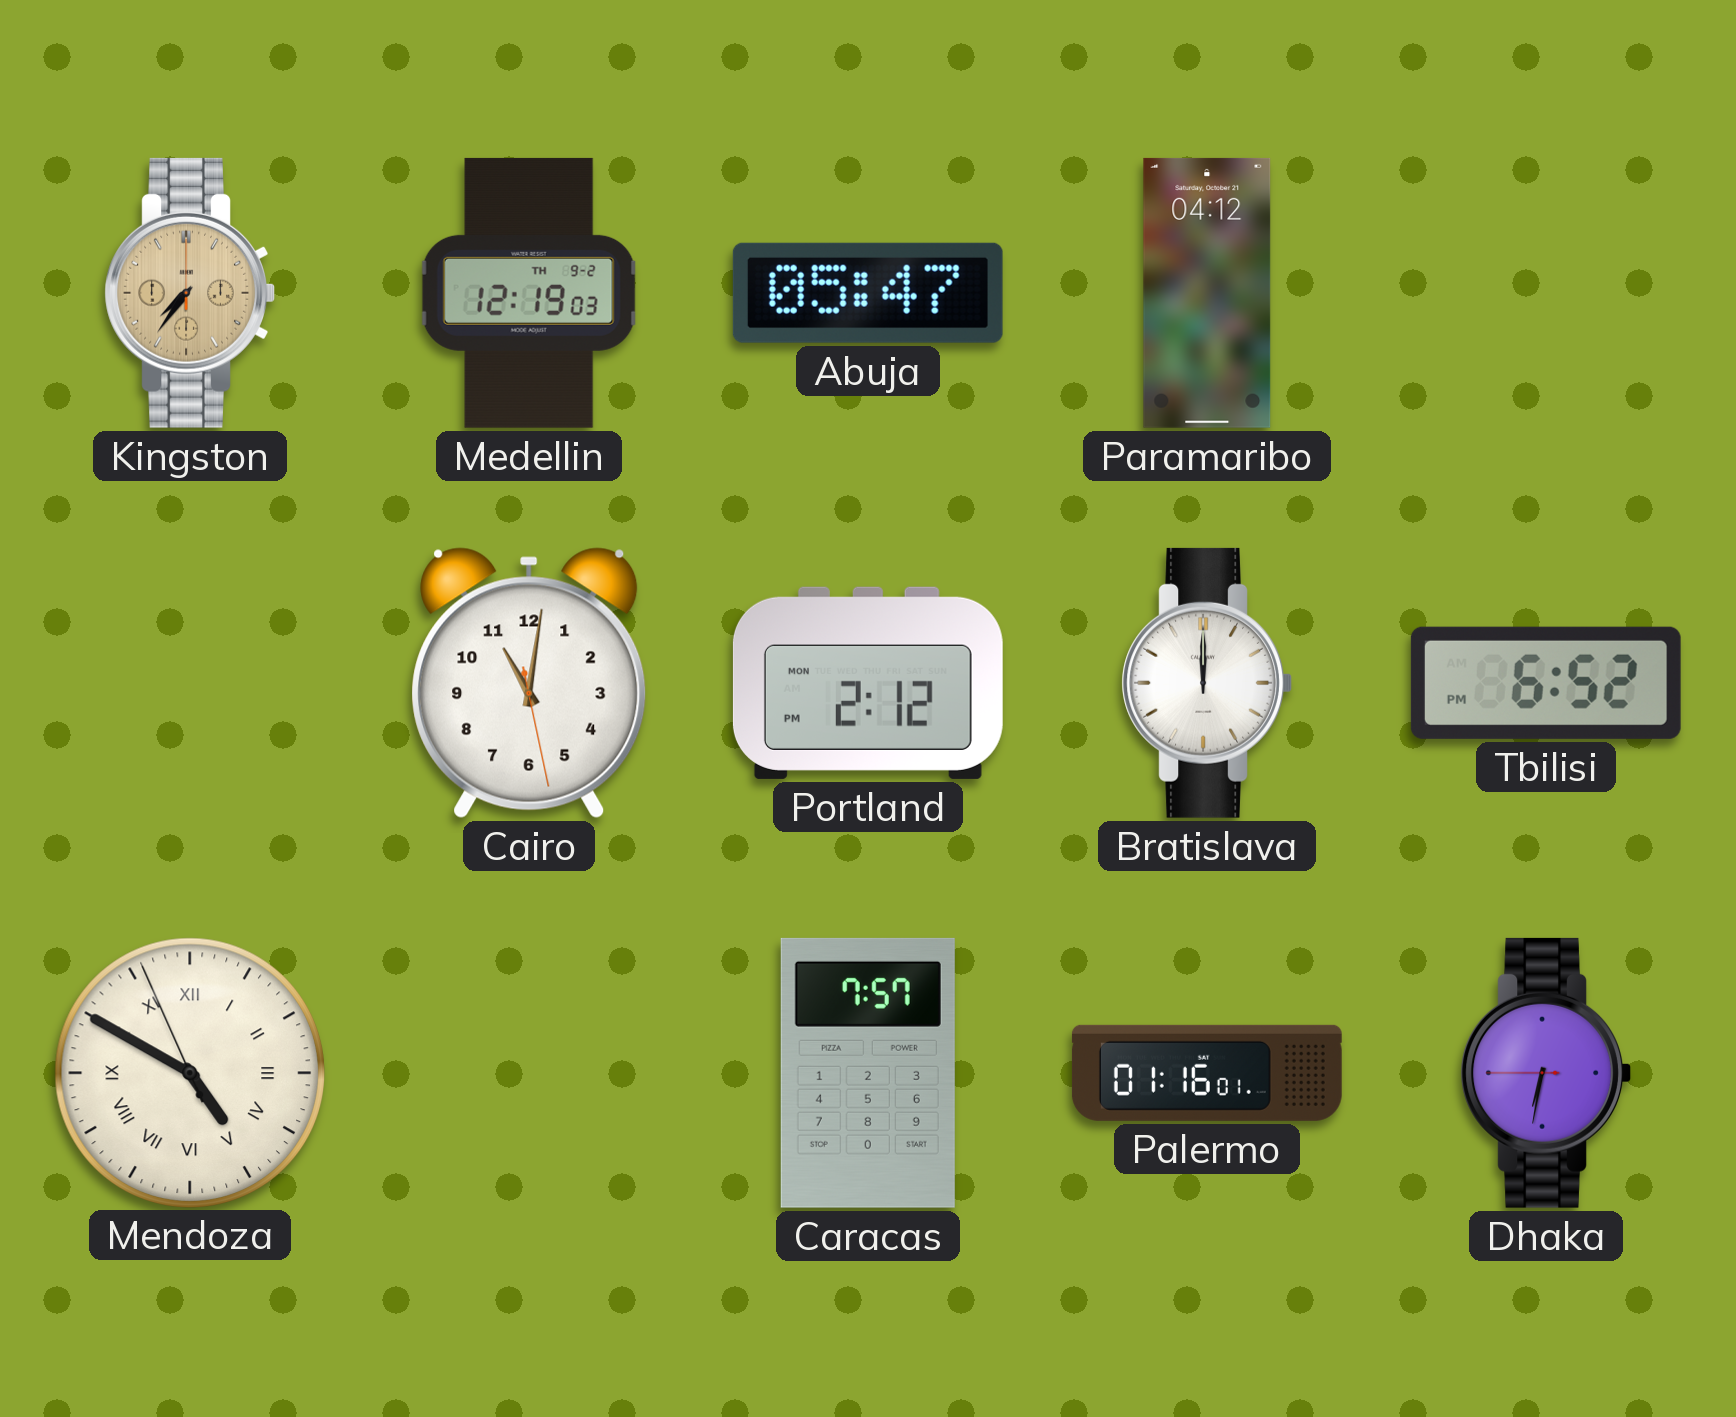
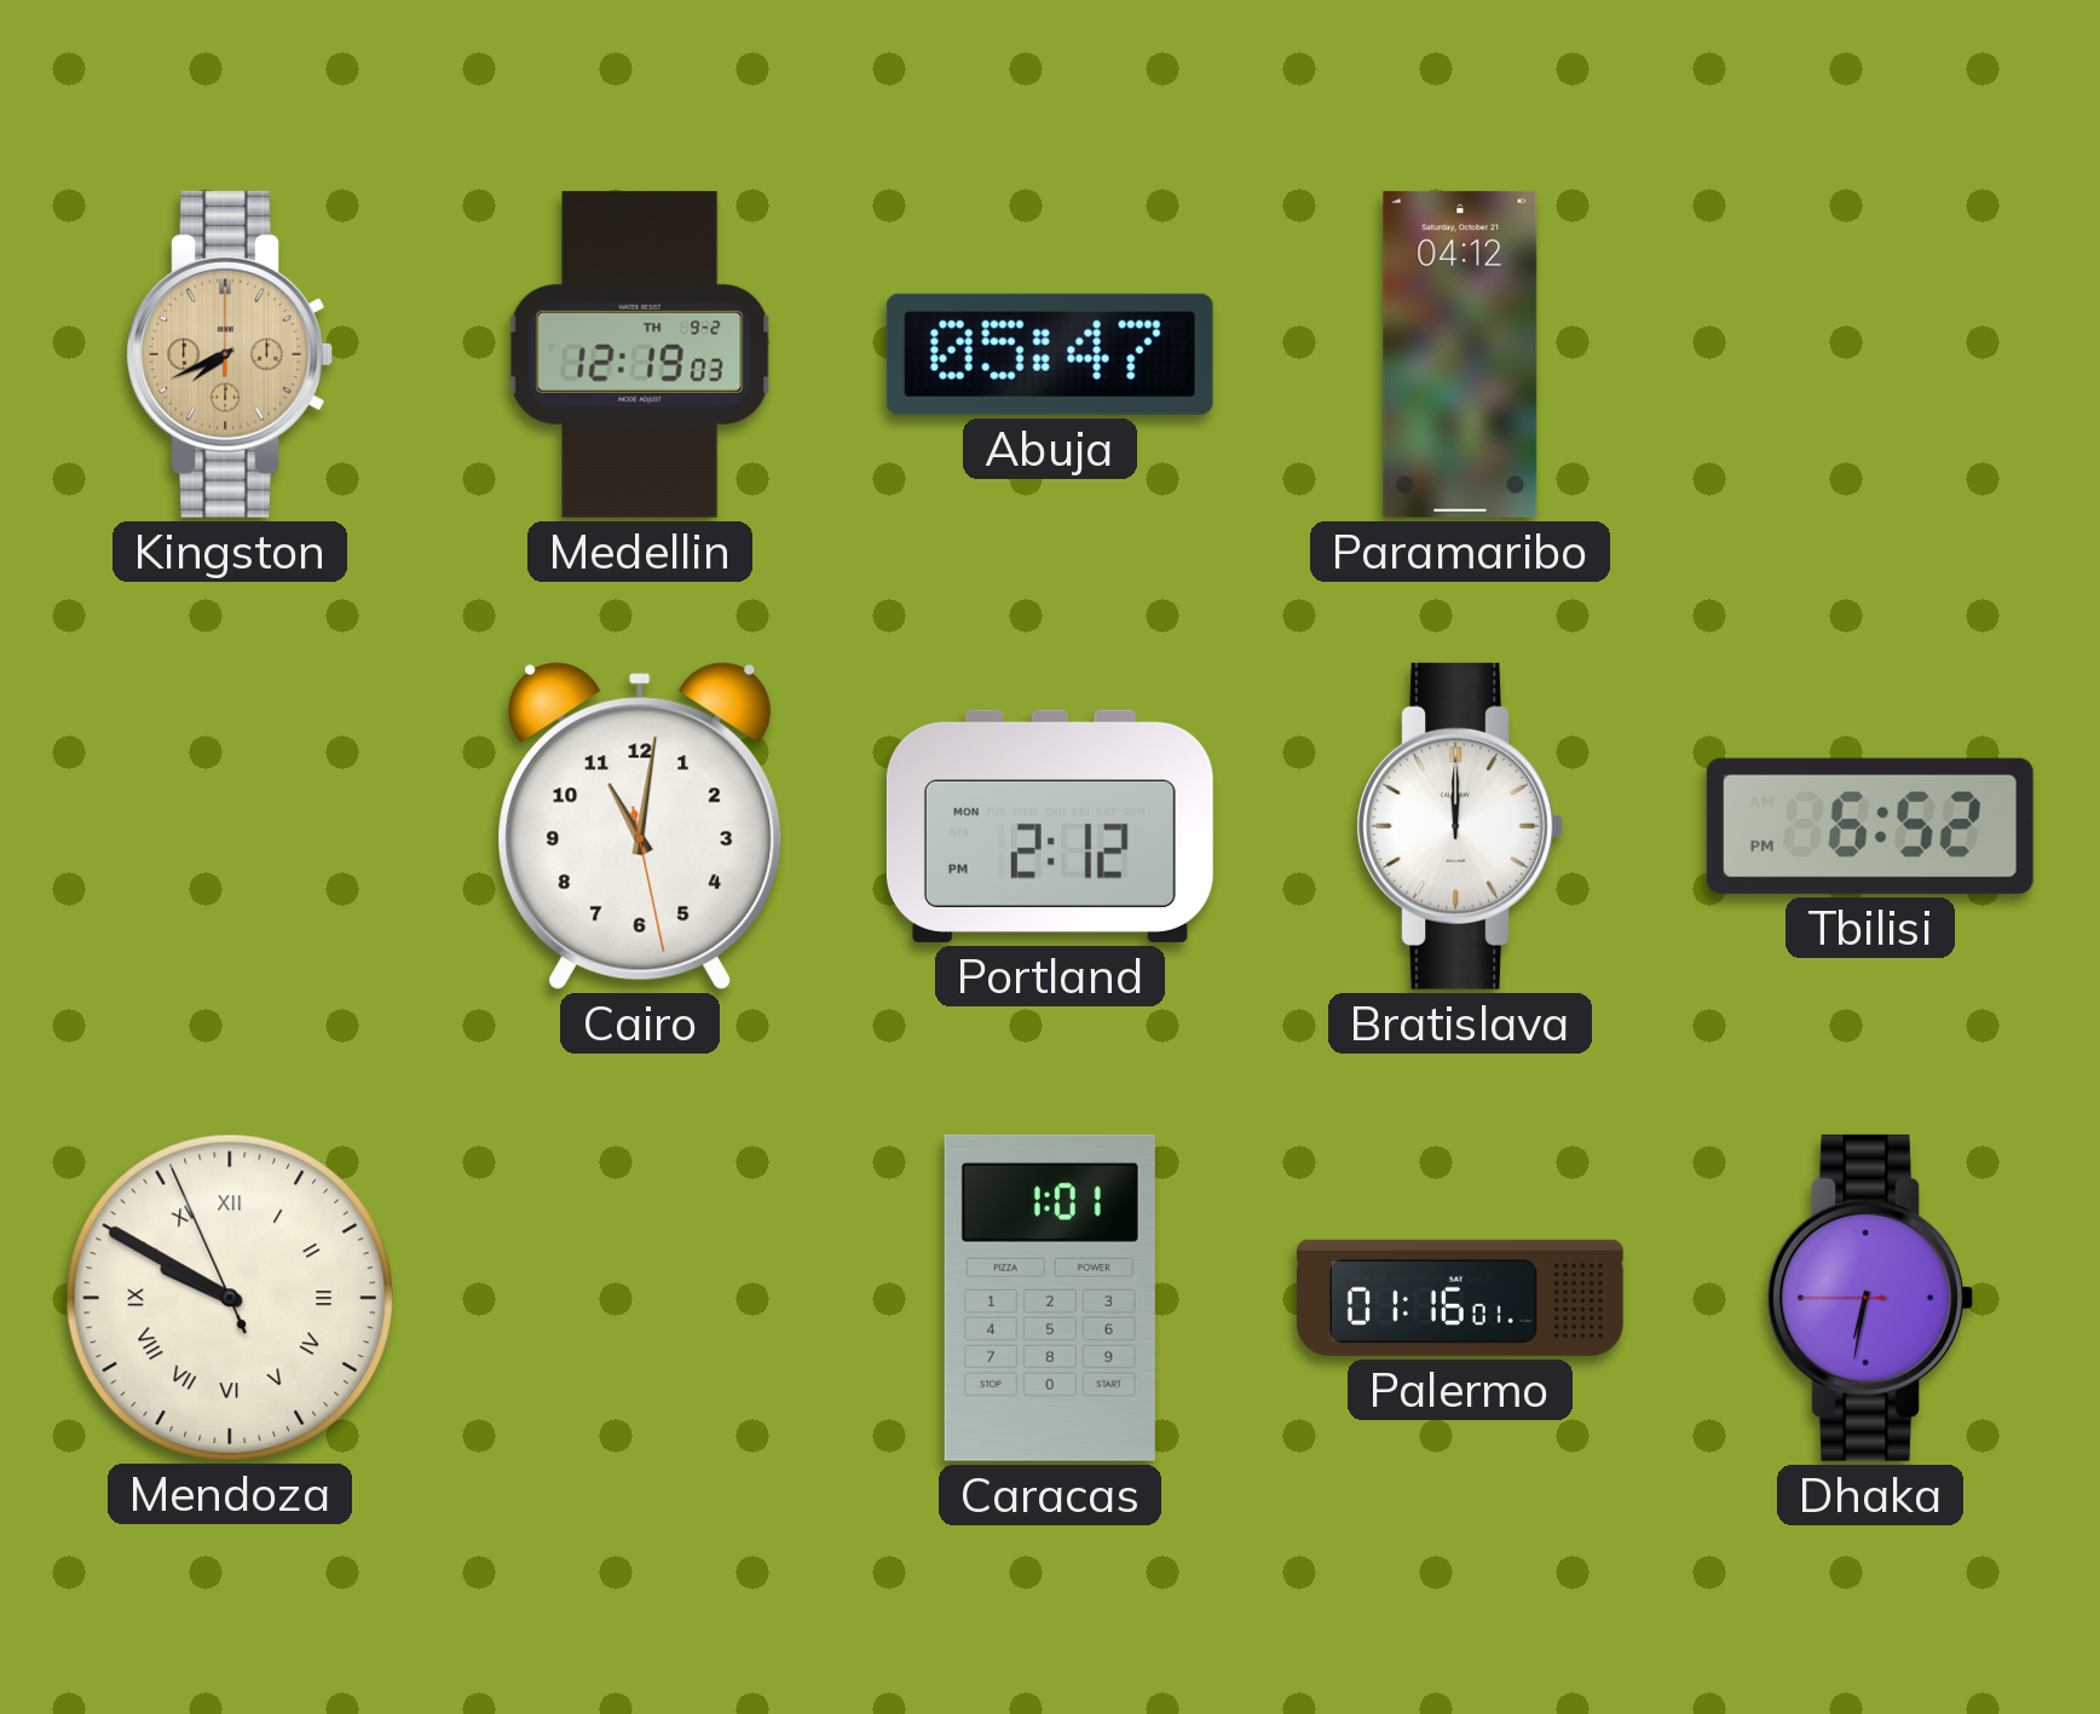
Kingston: 7:36 -> 7:41
Mendoza: 4:49 -> 9:49
Caracas: 7:57 -> 1:01
